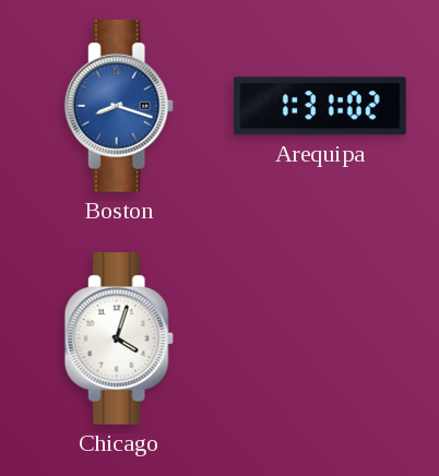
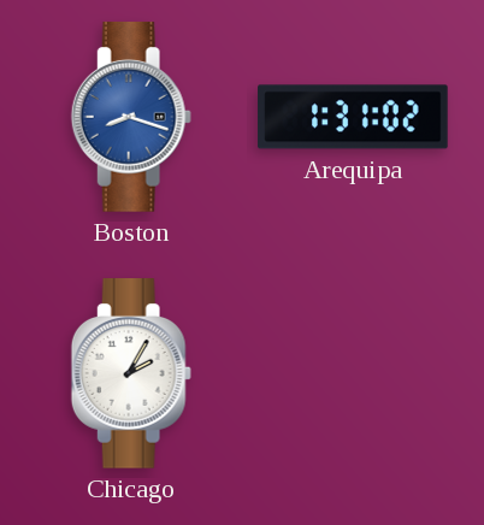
Chicago: 4:03 -> 2:05
